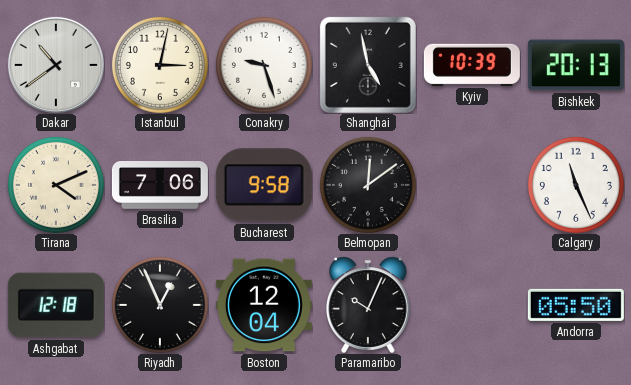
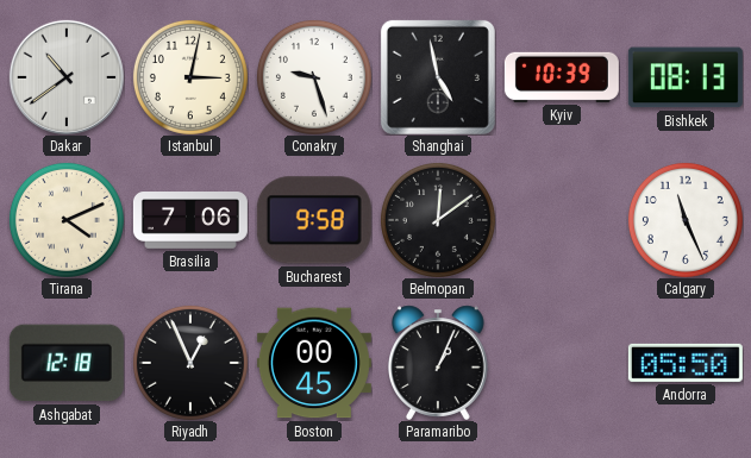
Bishkek: 20:13 -> 08:13
Boston: 12:04 -> 00:45
Paramaribo: 10:04 -> 1:04
